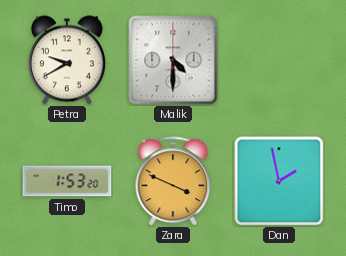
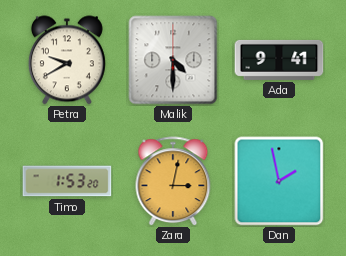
Ada: none -> 9:41
Zara: 3:49 -> 3:02
